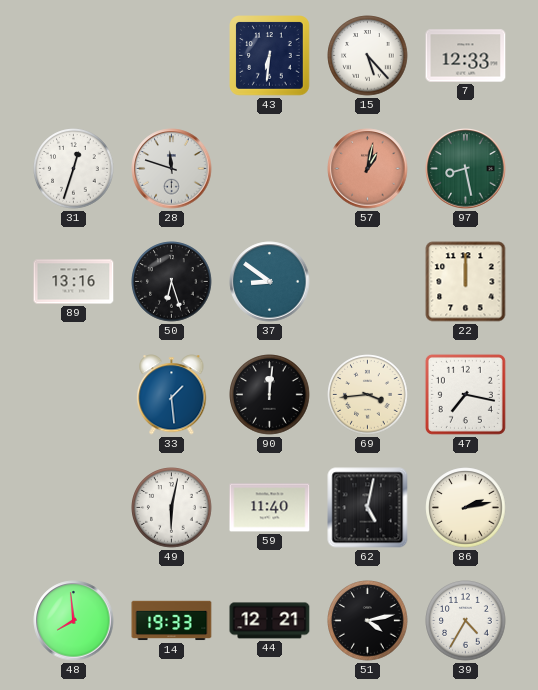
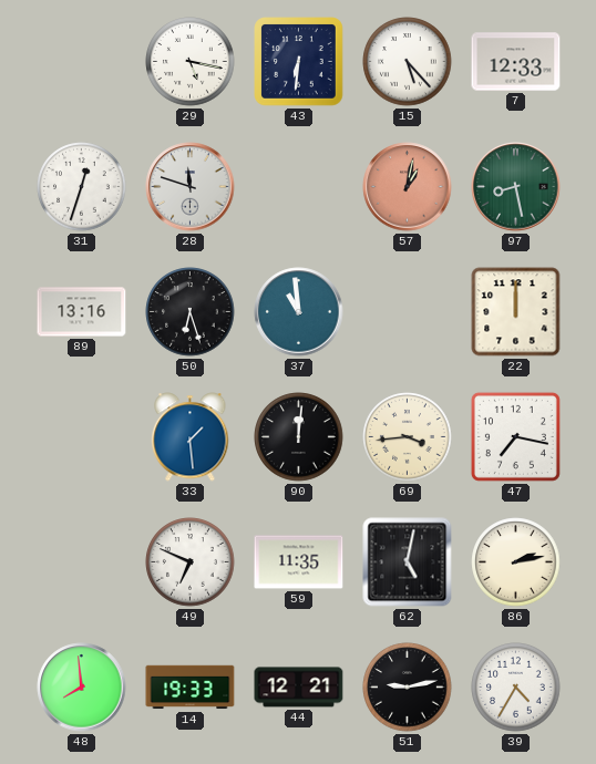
29: none -> 5:17
37: 8:51 -> 10:59
49: 6:02 -> 6:49
59: 11:40 -> 11:35
51: 4:13 -> 9:13
